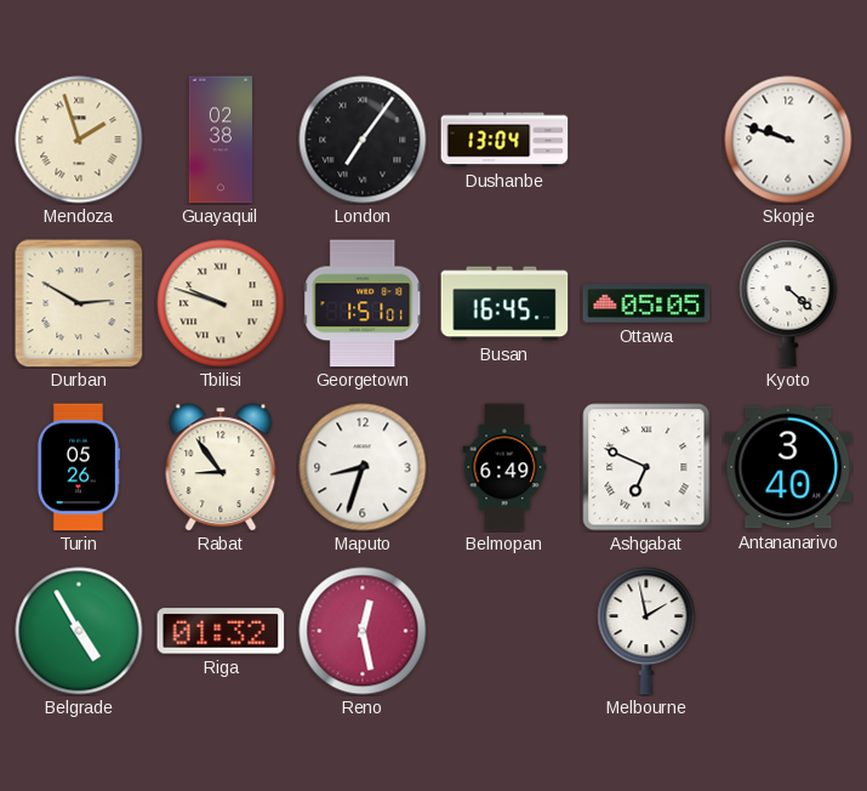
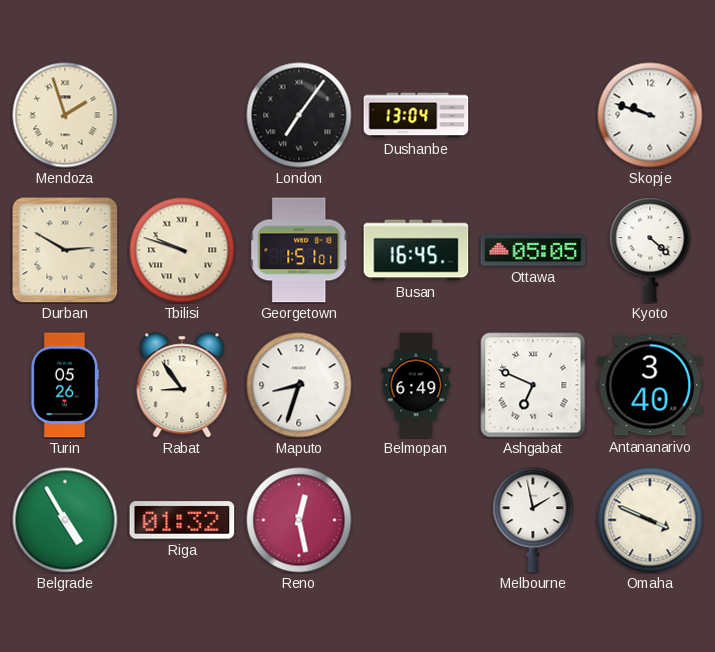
Guayaquil: 02:38 -> none
Omaha: none -> 3:49
